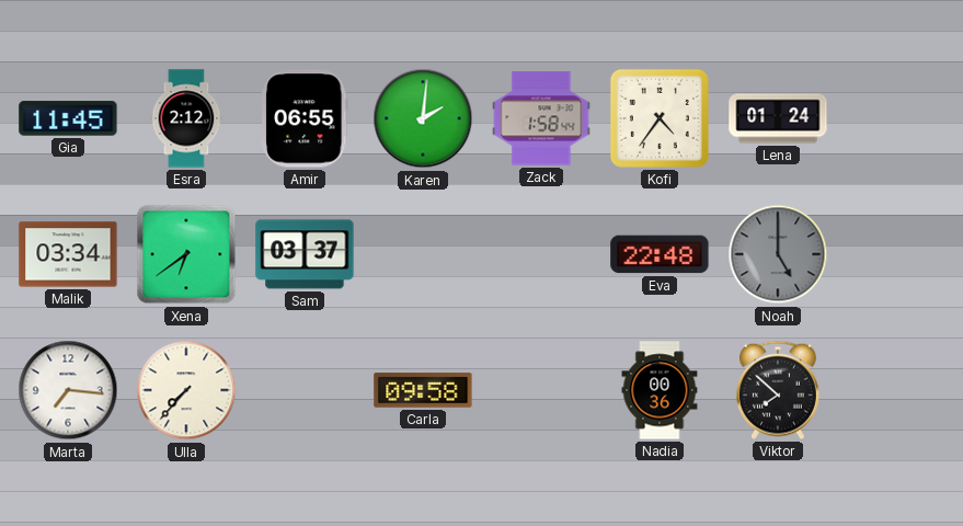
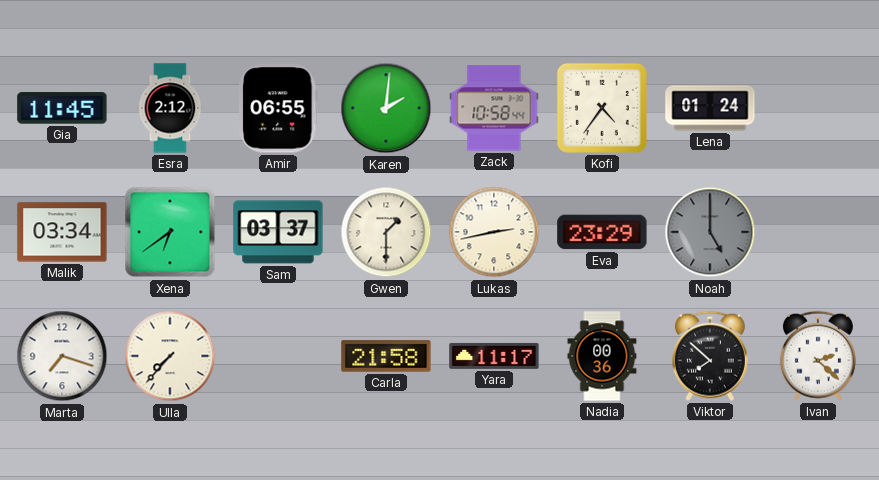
Zack: 1:58 -> 10:58
Gwen: none -> 1:30
Lukas: none -> 2:43
Eva: 22:48 -> 23:29
Marta: 7:16 -> 7:18
Carla: 09:58 -> 21:58
Yara: none -> 11:17
Ivan: none -> 2:22
